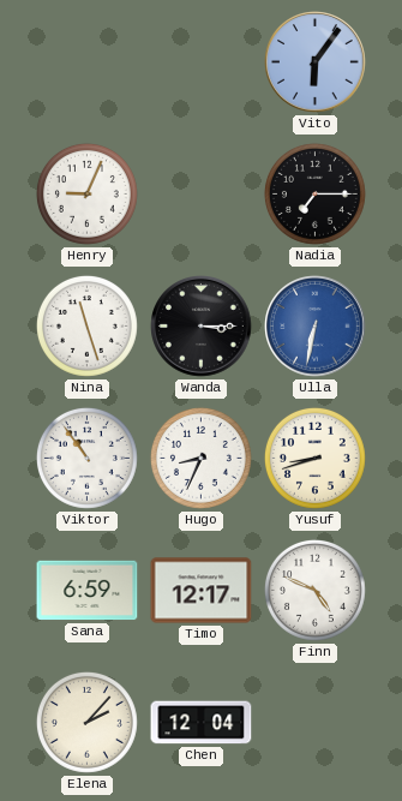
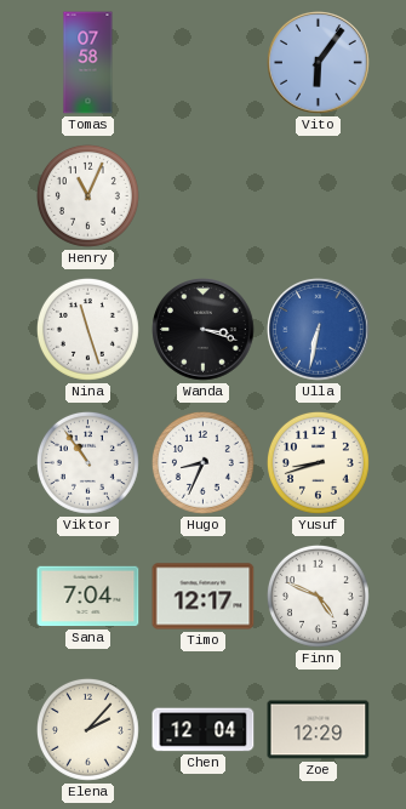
Tomas: none -> 07:58
Henry: 9:04 -> 11:04
Nadia: 7:15 -> none
Wanda: 3:15 -> 3:18
Sana: 6:59 -> 7:04
Zoe: none -> 12:29
